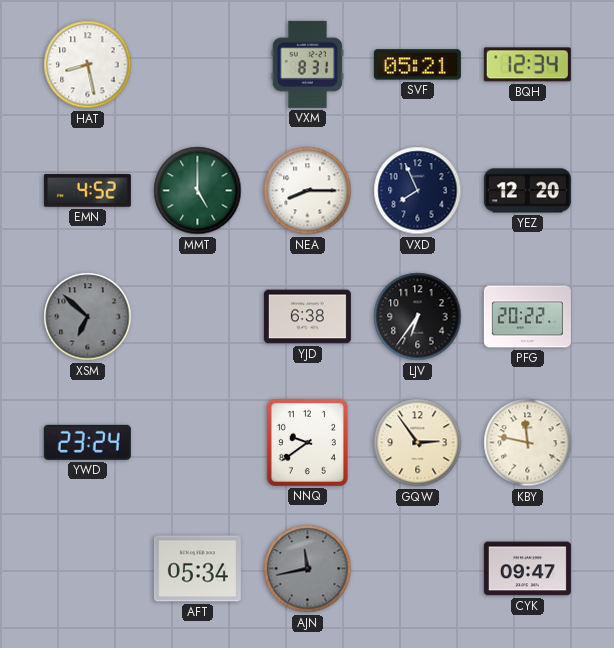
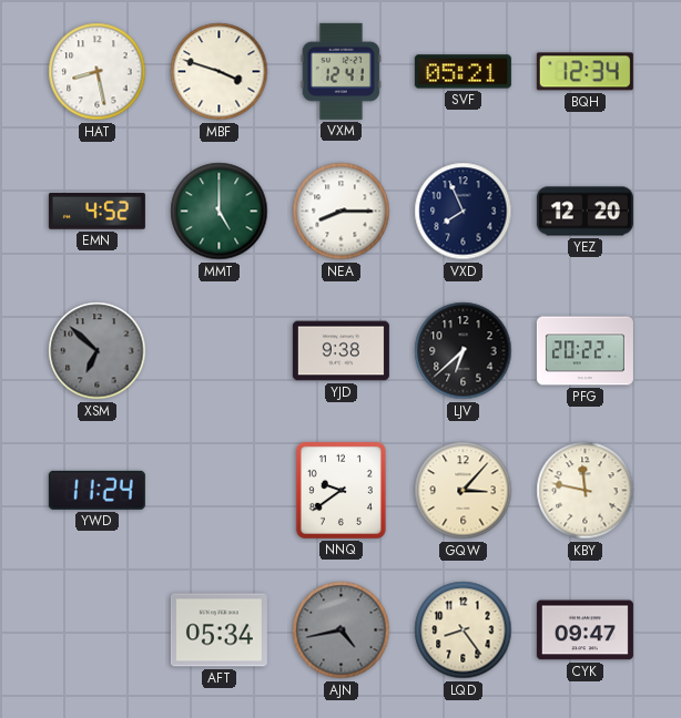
MBF: none -> 3:48
VXM: 8:31 -> 12:41
YJD: 6:38 -> 9:38
LJV: 6:36 -> 6:38
YWD: 23:24 -> 11:24
GQW: 2:54 -> 3:07
AJN: 11:43 -> 4:43
LQD: none -> 8:24
